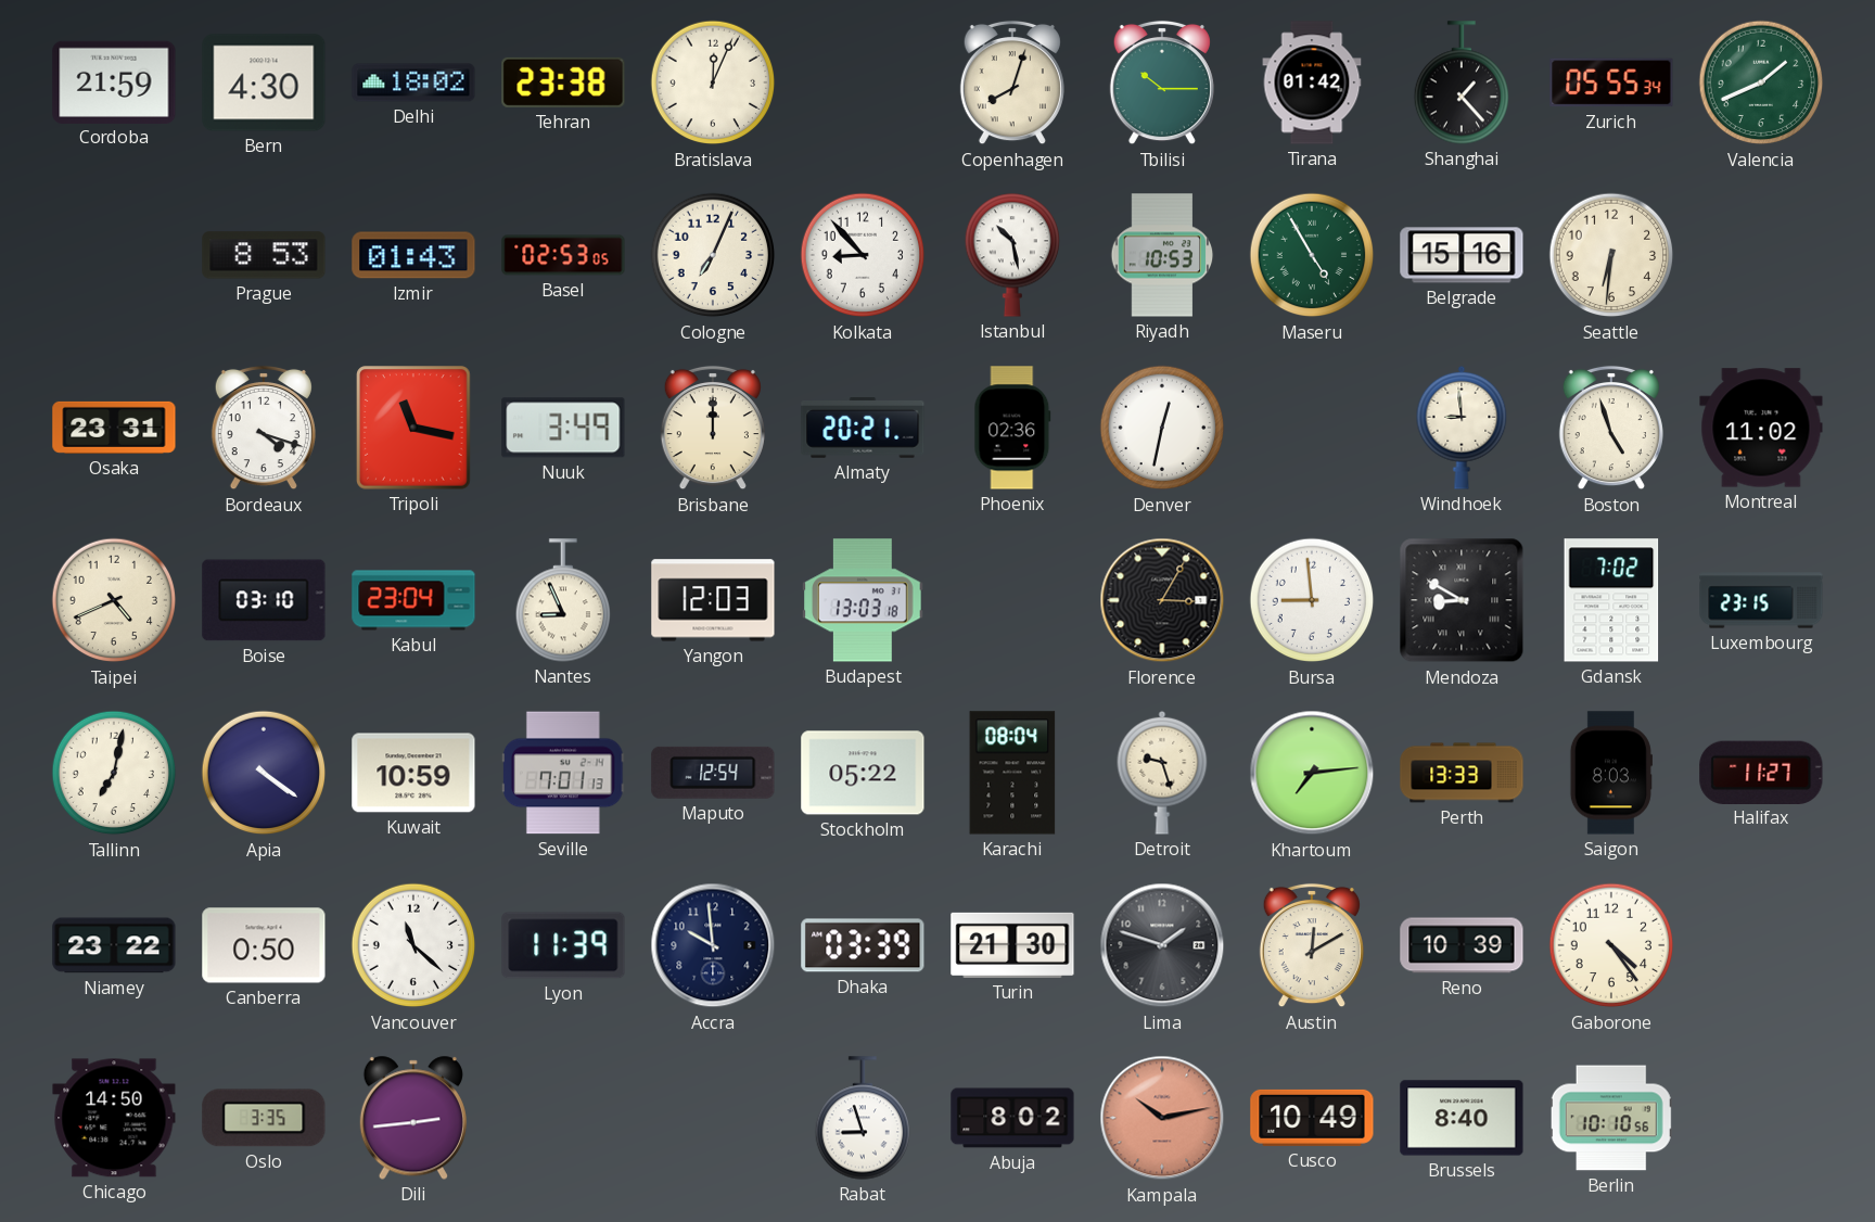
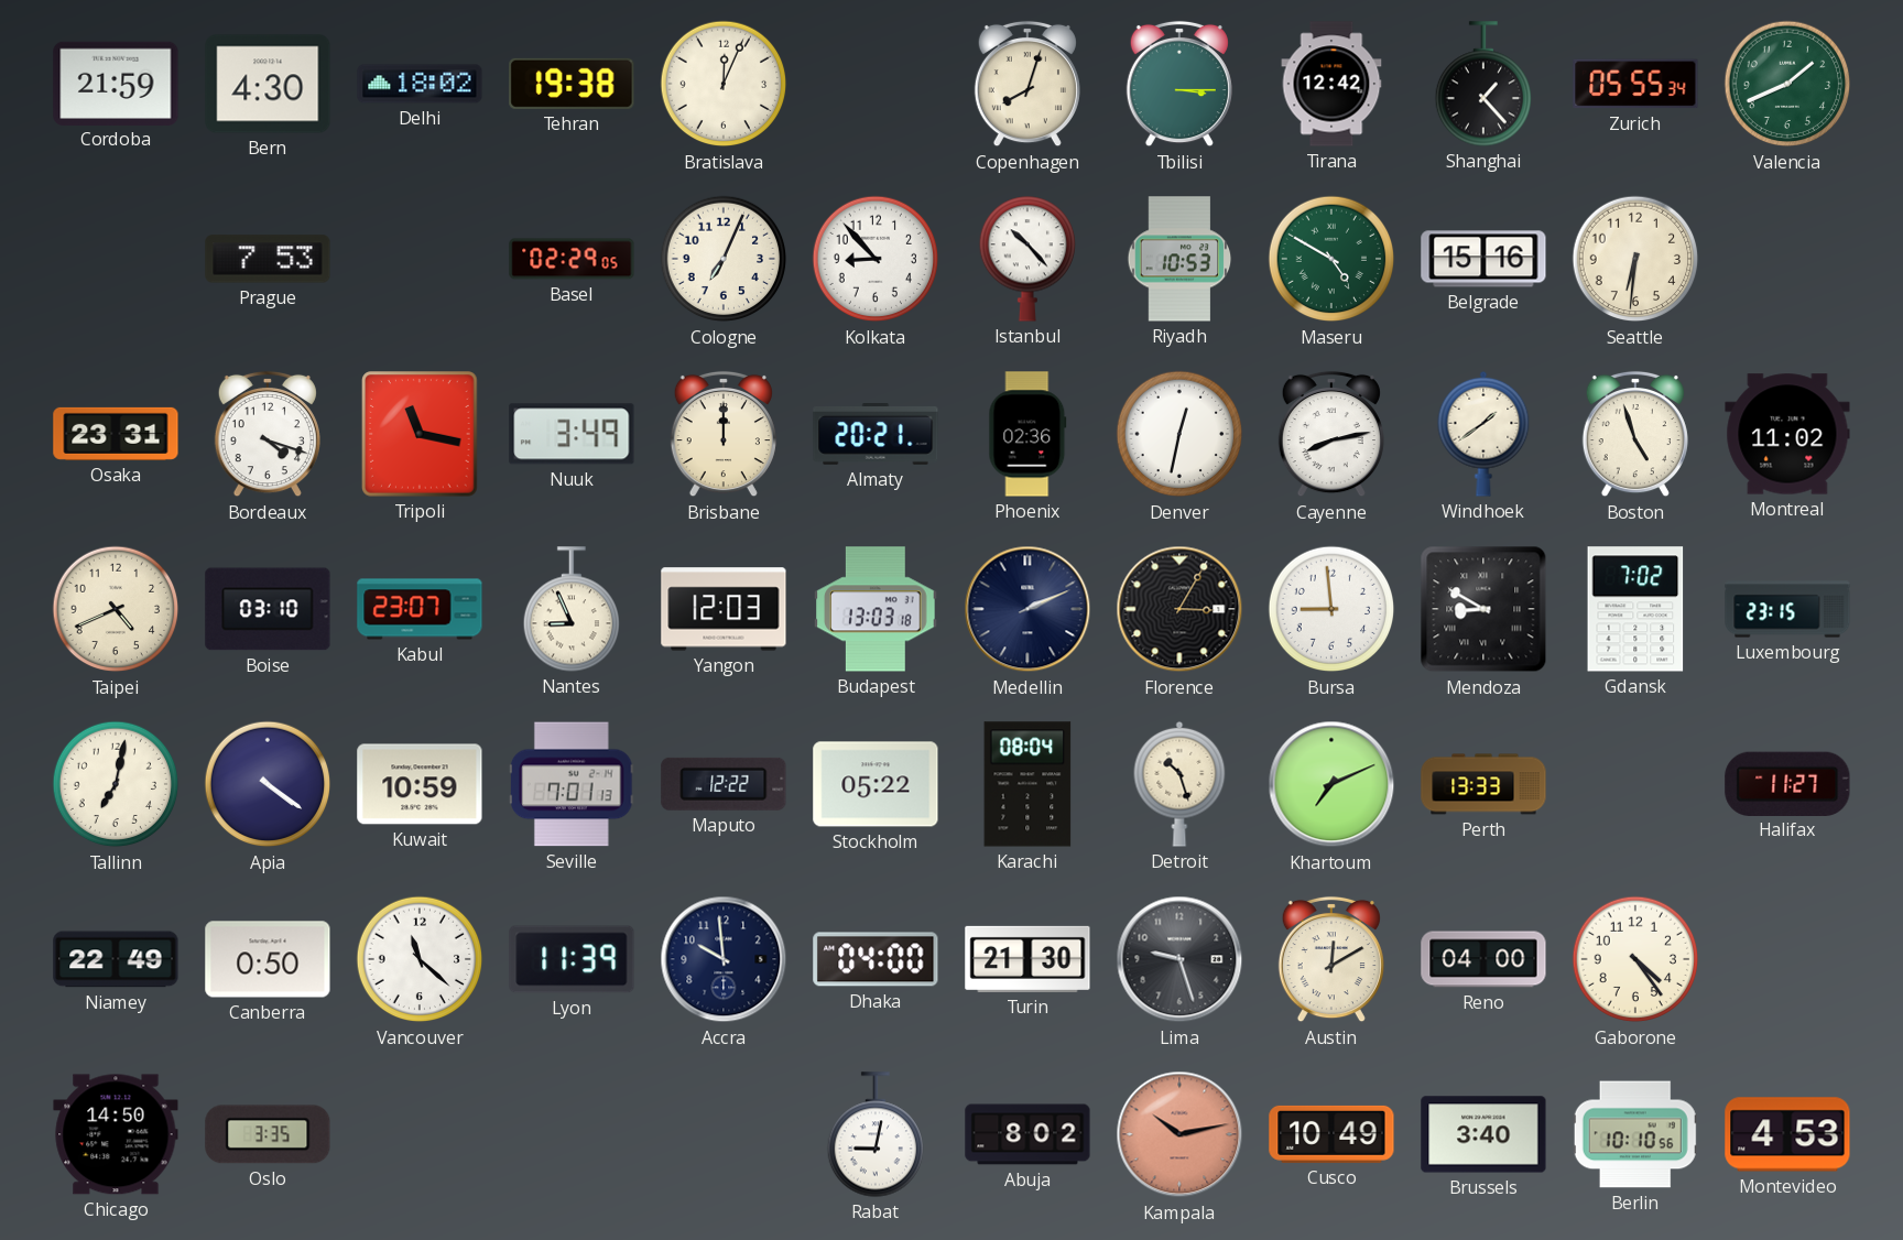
Tehran: 23:38 -> 19:38
Tbilisi: 10:15 -> 3:15
Tirana: 01:42 -> 12:42
Prague: 8:53 -> 7:53
Izmir: 01:43 -> none
Basel: 02:53 -> 02:29
Istanbul: 10:28 -> 10:23
Maseru: 4:55 -> 4:50
Cayenne: none -> 8:13
Windhoek: 8:59 -> 1:39
Kabul: 23:04 -> 23:07
Medellin: none -> 2:11
Maputo: 12:54 -> 12:22
Detroit: 9:27 -> 10:27
Khartoum: 7:14 -> 7:11
Saigon: 8:03 -> none
Niamey: 23:22 -> 22:49
Dhaka: 03:39 -> 04:00
Lima: 1:48 -> 9:27
Reno: 10:39 -> 04:00
Dili: 2:44 -> none
Rabat: 8:57 -> 9:02
Brussels: 8:40 -> 3:40
Montevideo: none -> 4:53
